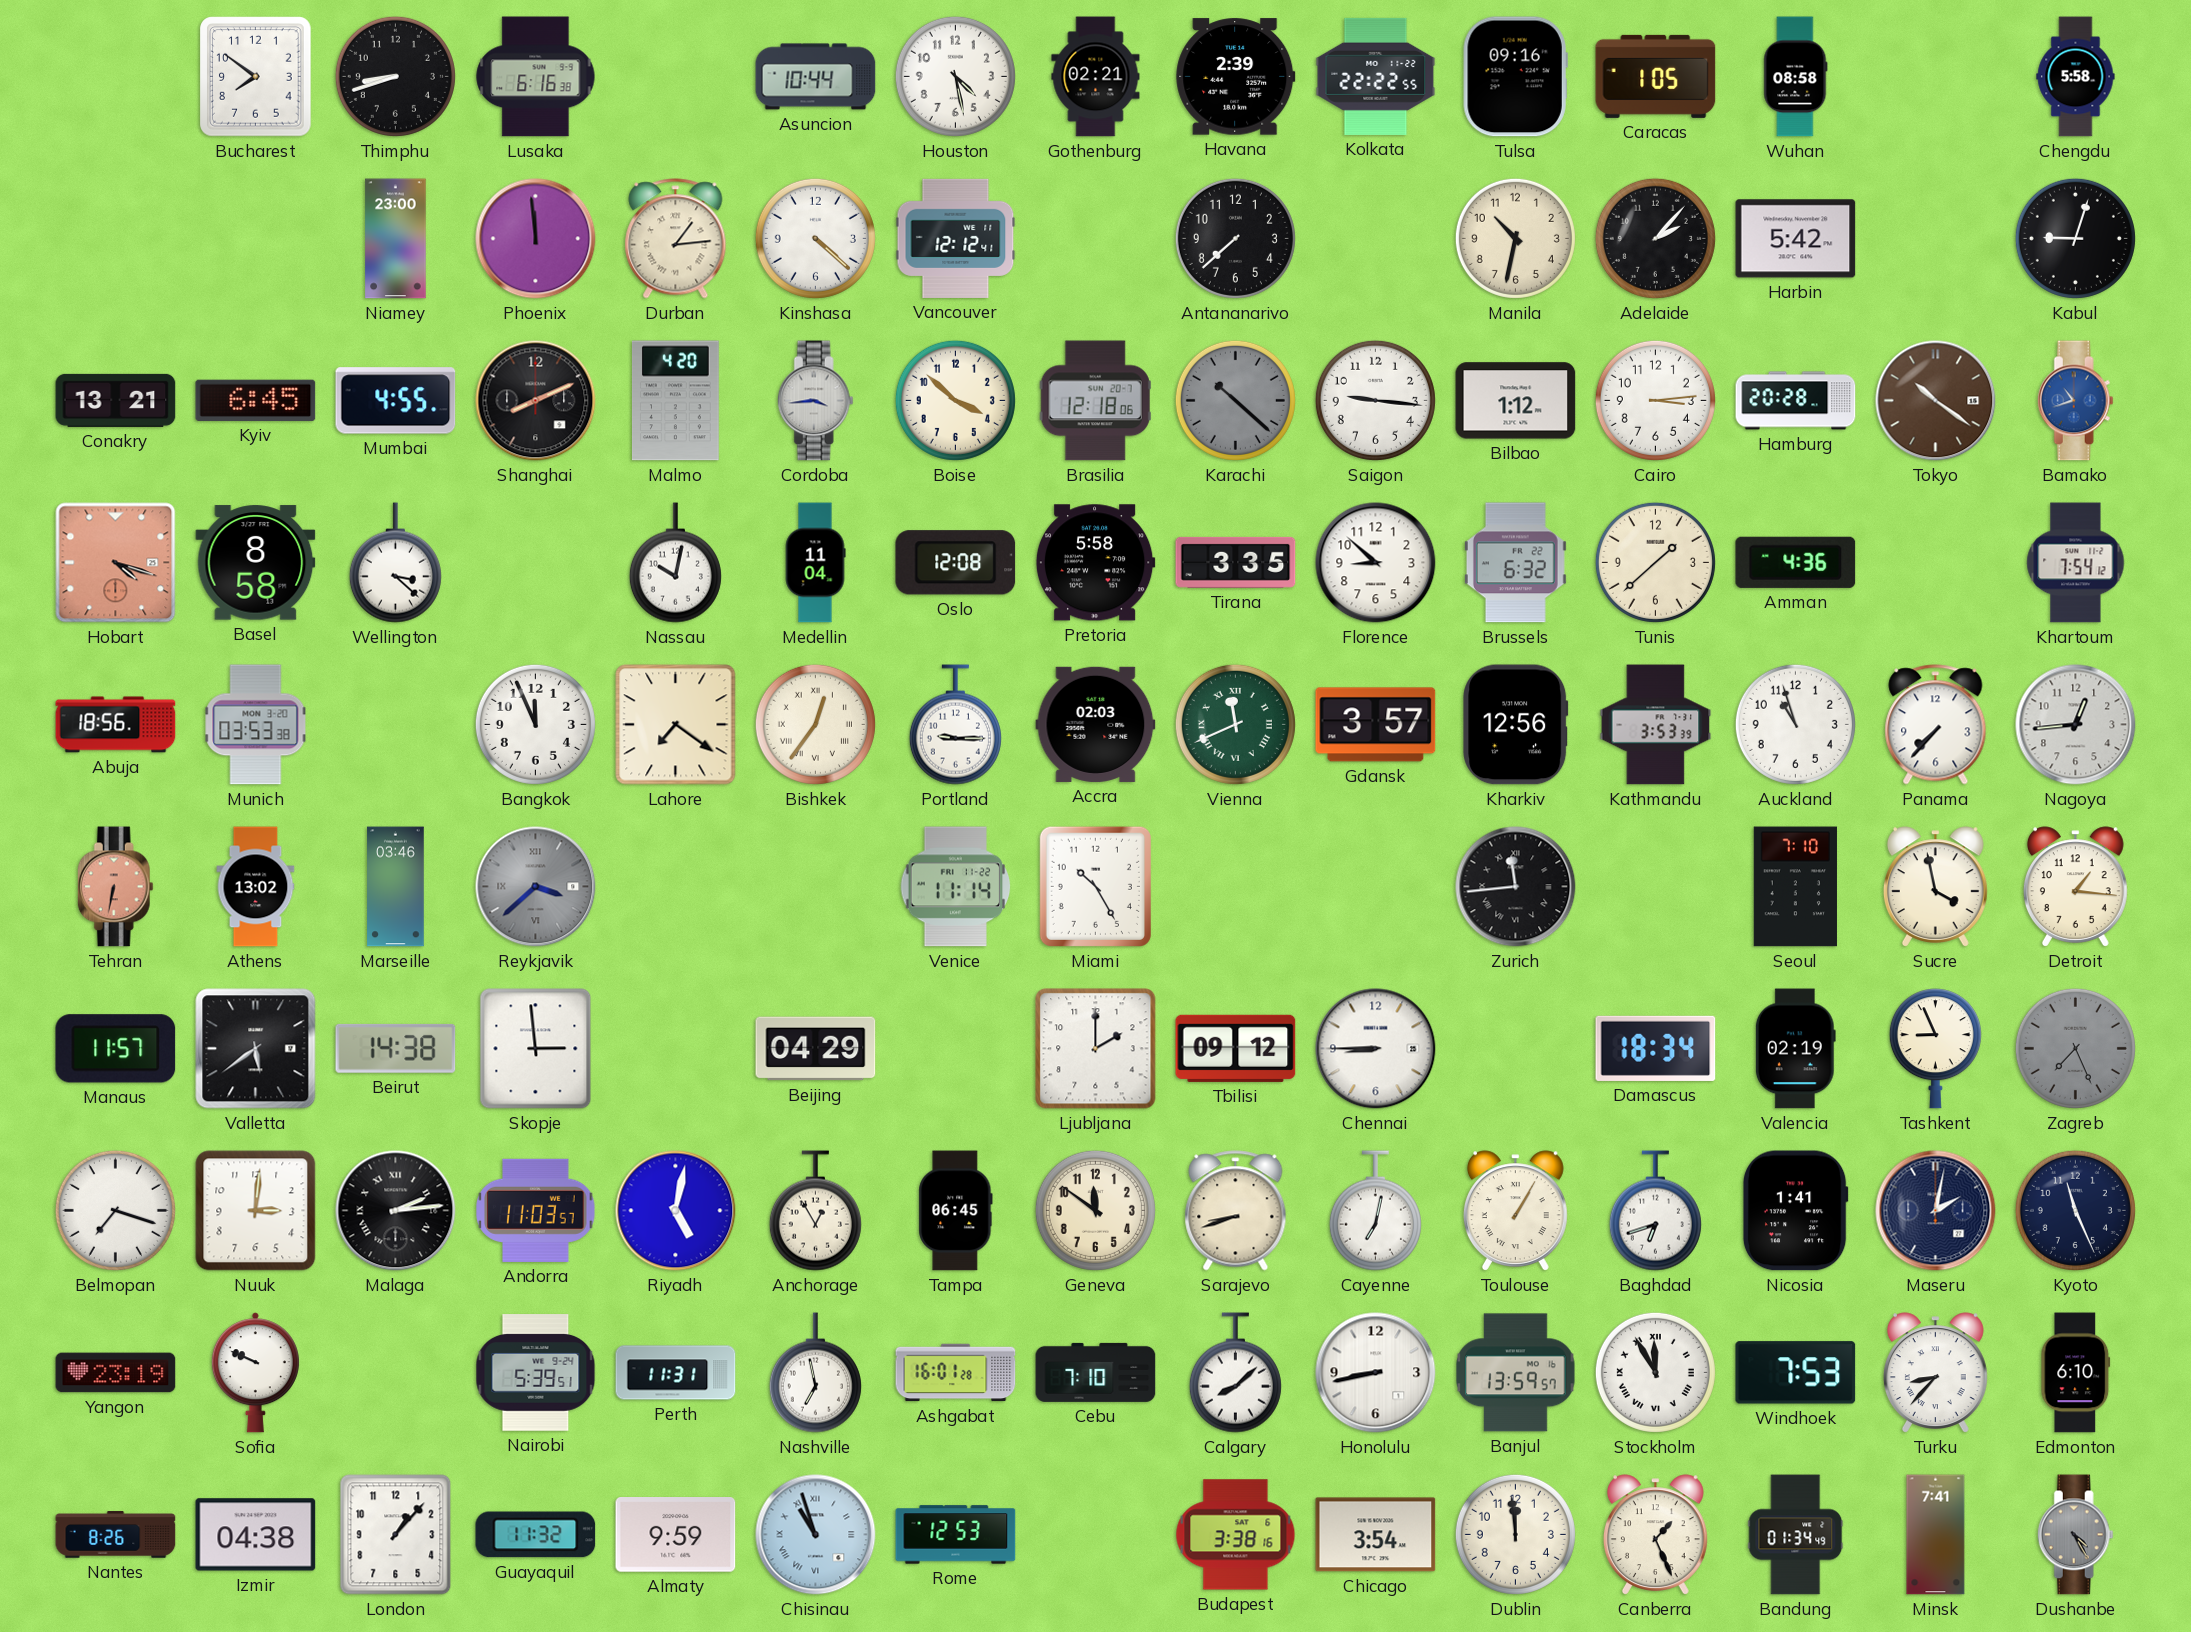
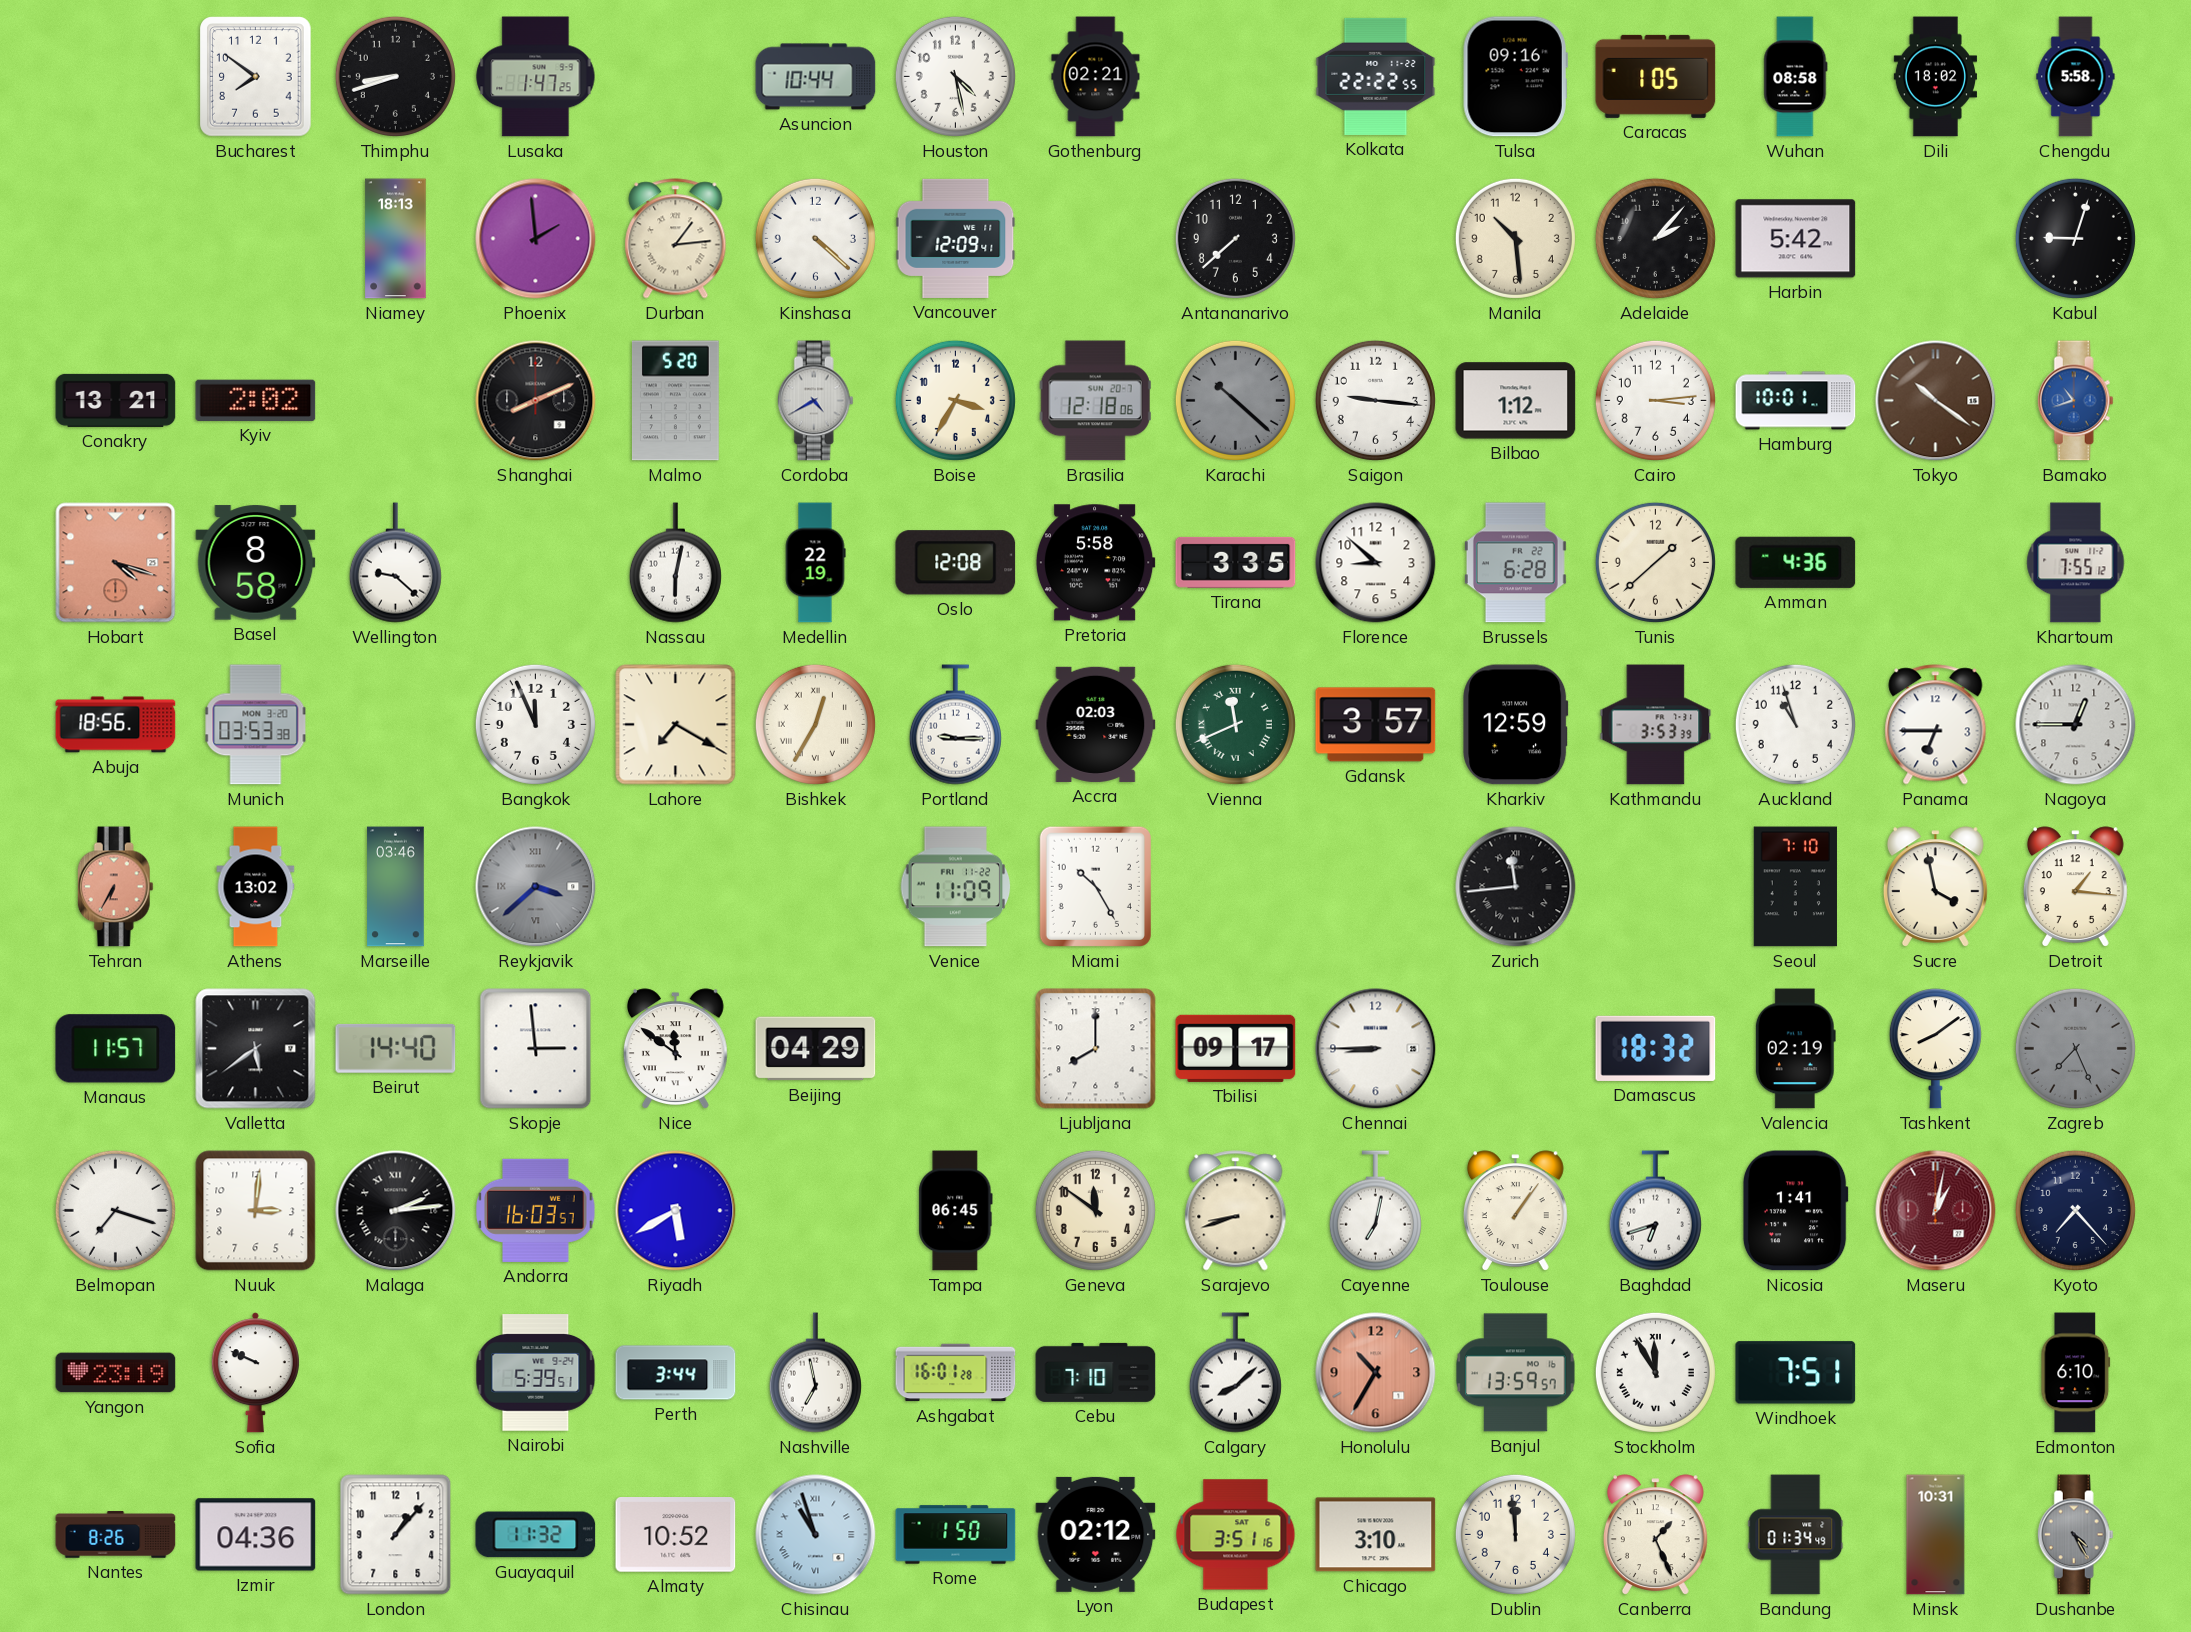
Lusaka: 6:16 -> 1:47
Havana: 2:39 -> none
Dili: none -> 18:02
Niamey: 23:00 -> 18:13
Phoenix: 11:59 -> 1:59
Vancouver: 12:12 -> 12:09
Manila: 10:32 -> 10:29
Kyiv: 6:45 -> 2:02
Mumbai: 4:55 -> none
Malmo: 4:20 -> 5:20
Cordoba: 3:44 -> 4:40
Boise: 3:52 -> 3:35
Hamburg: 20:28 -> 10:01
Wellington: 3:22 -> 9:22
Nassau: 10:02 -> 6:02
Medellin: 11:04 -> 22:19
Brussels: 6:32 -> 6:28
Khartoum: 7:54 -> 7:55
Lahore: 7:21 -> 7:20
Bishkek: 12:36 -> 12:35
Kharkiv: 12:56 -> 12:59
Panama: 7:37 -> 6:45
Nagoya: 12:44 -> 12:45
Tehran: 6:32 -> 6:35
Venice: 11:14 -> 11:09
Beirut: 14:38 -> 14:40
Nice: none -> 11:51
Ljubljana: 2:00 -> 8:00
Tbilisi: 09:12 -> 09:17
Damascus: 18:34 -> 18:32
Tashkent: 8:56 -> 8:09
Andorra: 11:03 -> 16:03
Riyadh: 5:02 -> 5:40
Anchorage: 12:55 -> none
Toulouse: 1:05 -> 1:06
Maseru: 2:02 -> 1:02
Maseru dial: navy -> burgundy
Kyoto: 11:26 -> 7:23
Perth: 11:31 -> 3:44
Honolulu: 8:43 -> 10:35
Honolulu dial: white -> salmon
Windhoek: 7:53 -> 7:51
Turku: 8:37 -> none
Izmir: 04:38 -> 04:36
Almaty: 9:59 -> 10:52
Rome: 12:53 -> 1:50
Lyon: none -> 02:12
Budapest: 3:38 -> 3:51
Chicago: 3:54 -> 3:10
Minsk: 7:41 -> 10:31
